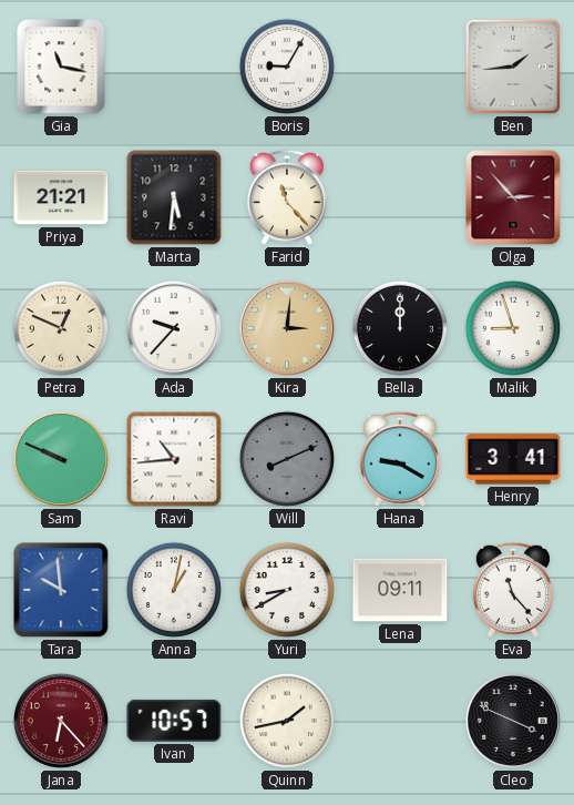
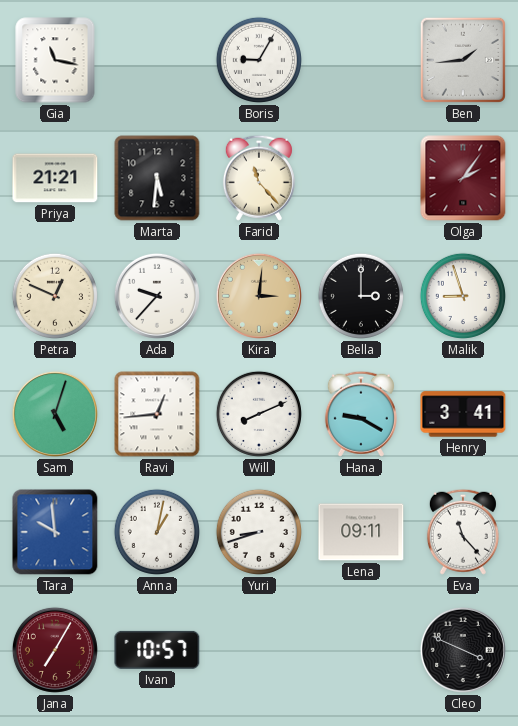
Olga: 2:53 -> 2:06
Bella: 12:00 -> 3:00
Sam: 9:49 -> 5:03
Ravi: 10:44 -> 12:44
Will dial: grey -> white
Yuri: 8:40 -> 8:42
Jana: 6:23 -> 7:05
Quinn: 1:43 -> none
